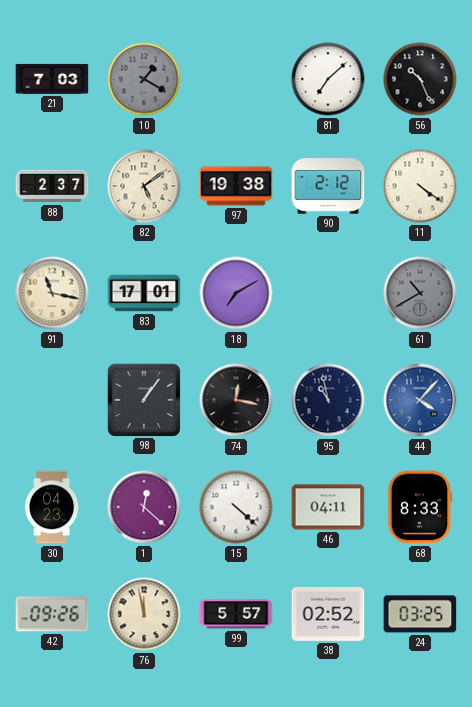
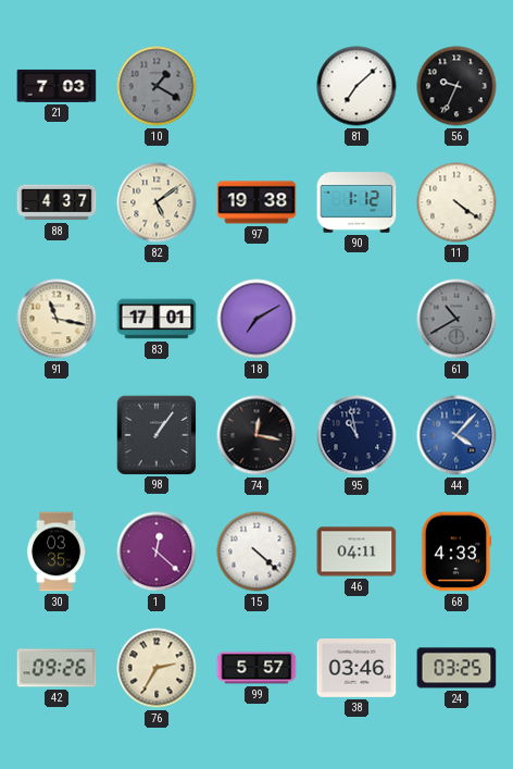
56: 10:26 -> 9:34
88: 2:37 -> 4:37
90: 2:12 -> 1:12
30: 04:23 -> 03:35
68: 8:33 -> 4:33
76: 11:58 -> 2:35
38: 02:52 -> 03:46
